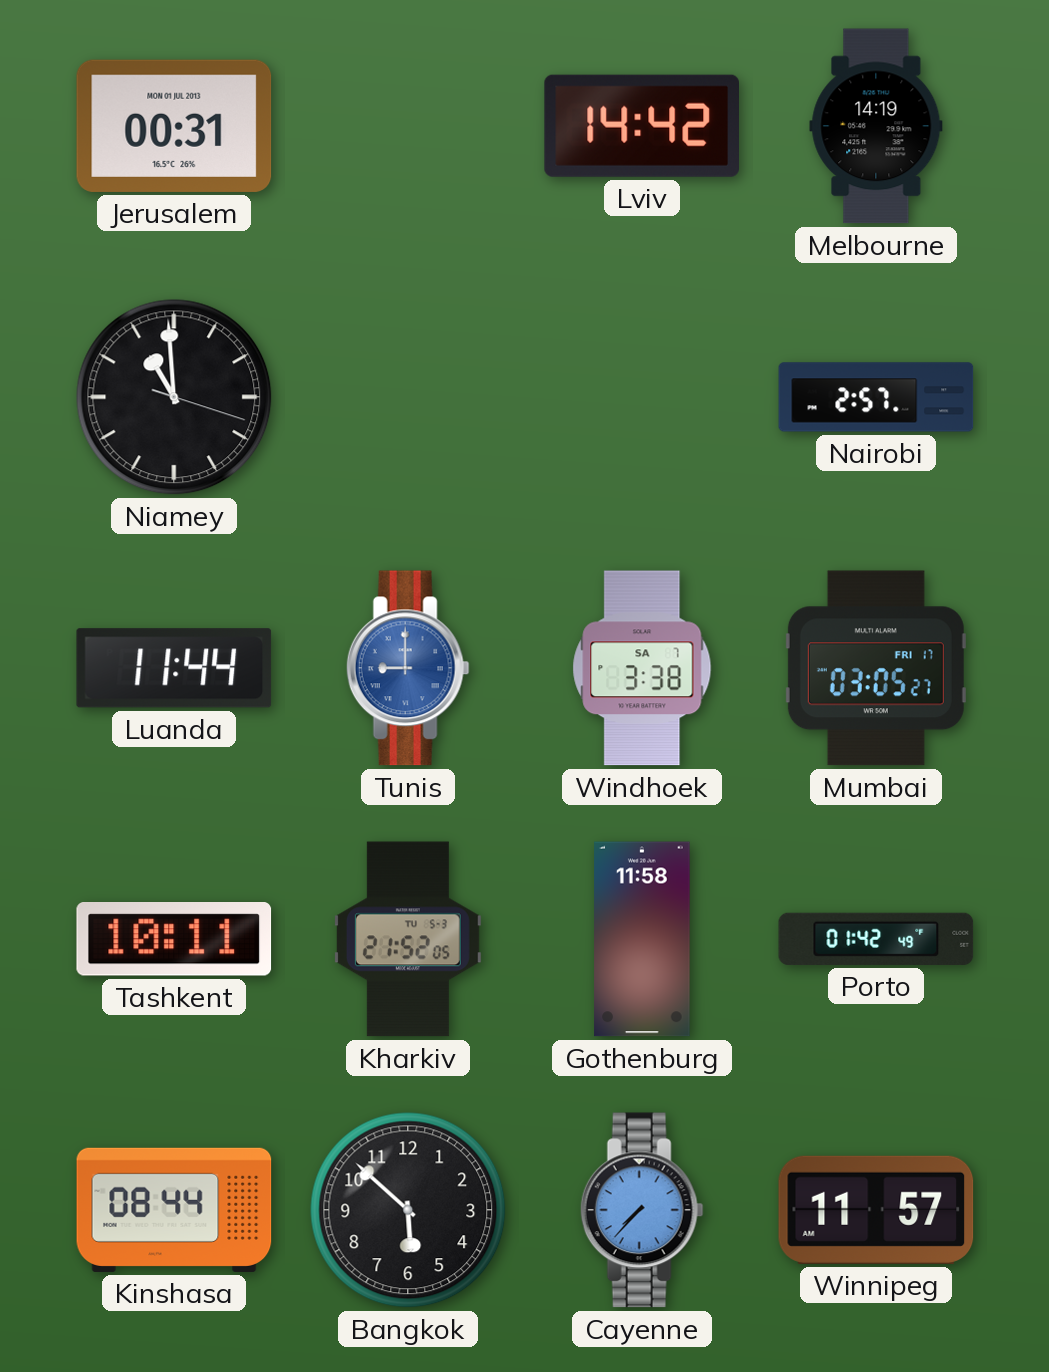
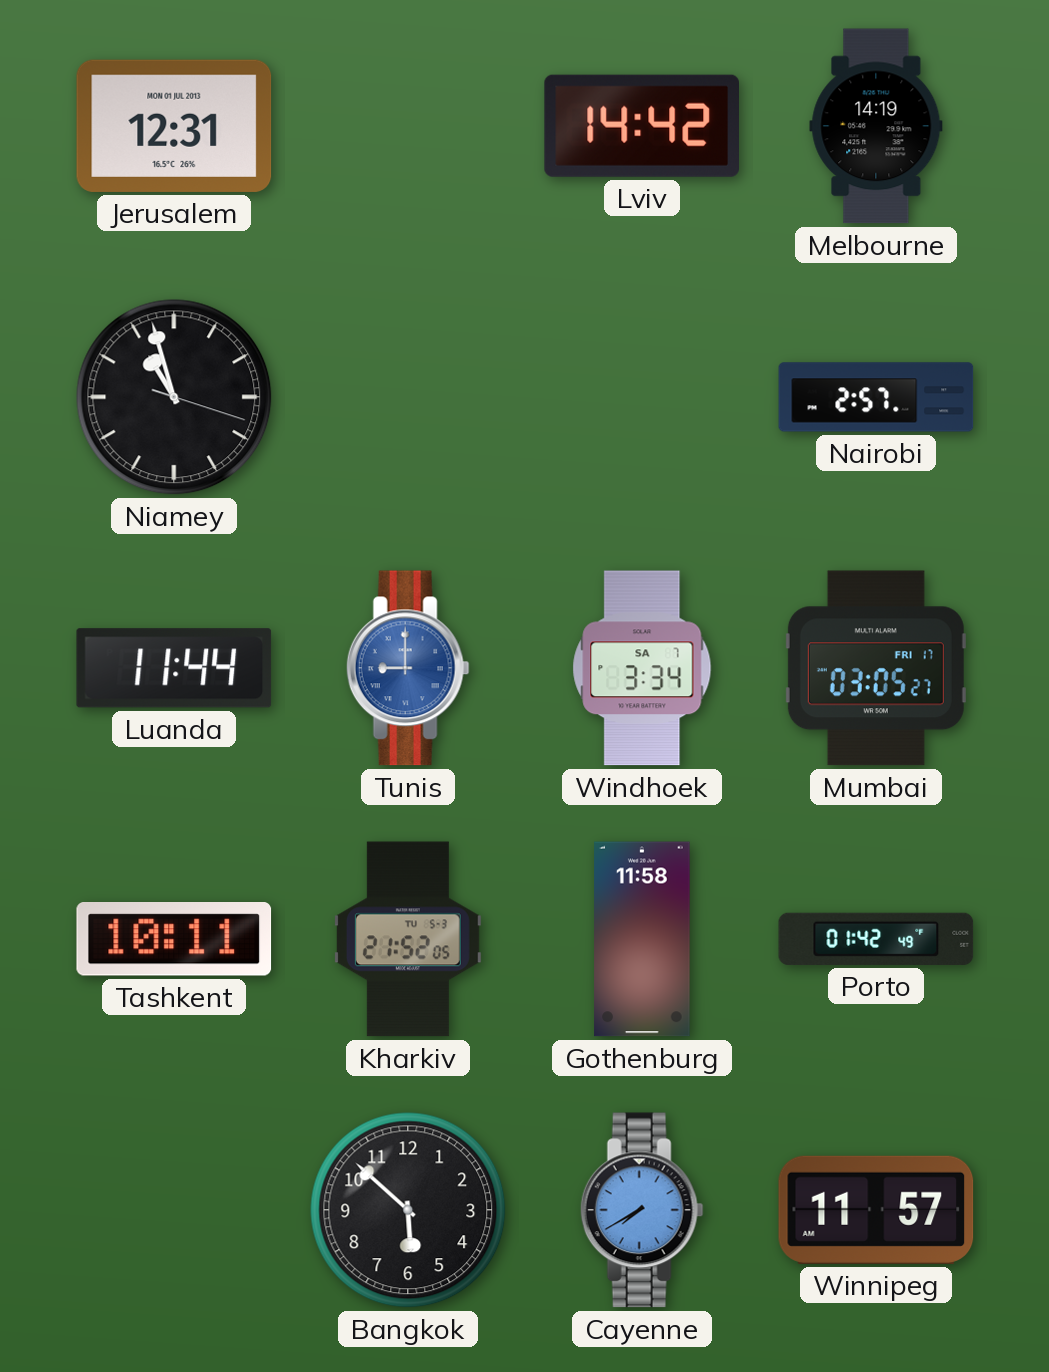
Jerusalem: 00:31 -> 12:31
Niamey: 10:59 -> 10:57
Windhoek: 3:38 -> 3:34
Kinshasa: 08:44 -> none
Cayenne: 7:37 -> 7:40
